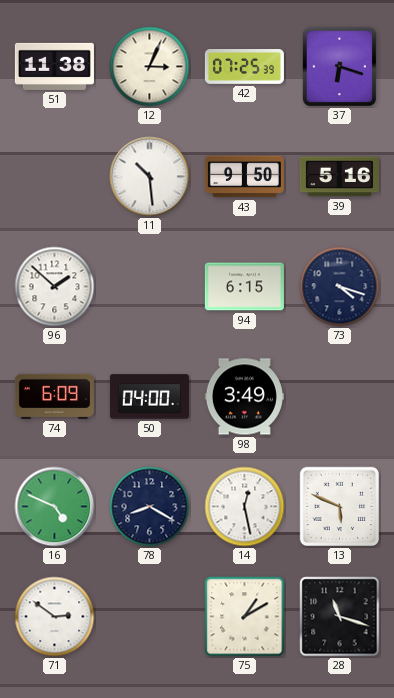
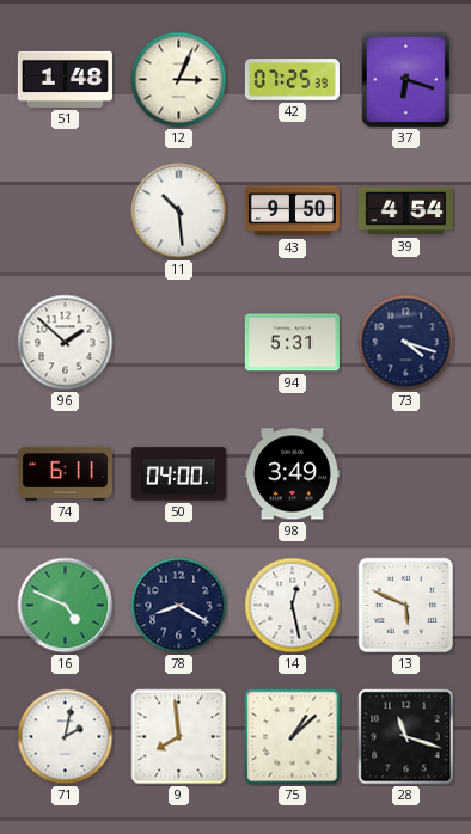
51: 11:38 -> 1:48
39: 5:16 -> 4:54
94: 6:15 -> 5:31
74: 6:09 -> 6:11
71: 2:51 -> 2:02
9: none -> 7:59
75: 1:10 -> 1:08
